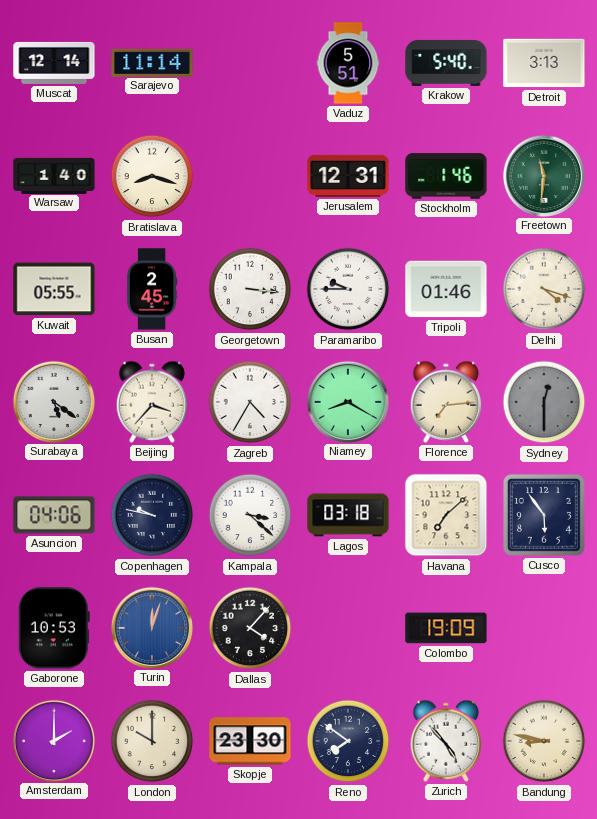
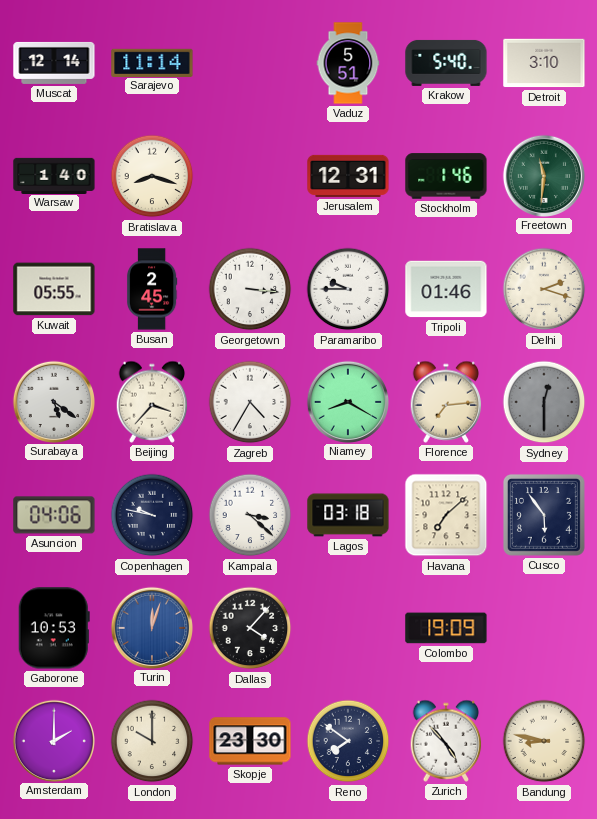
Detroit: 3:13 -> 3:10
Delhi: 4:18 -> 2:18
